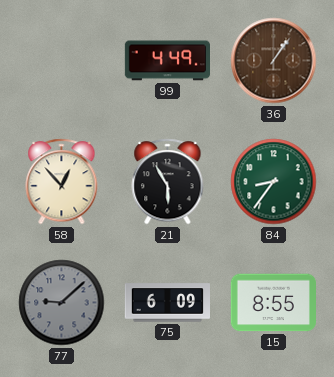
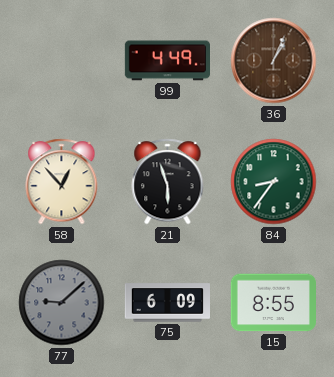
36: 1:06 -> 1:04
21: 5:55 -> 5:57
